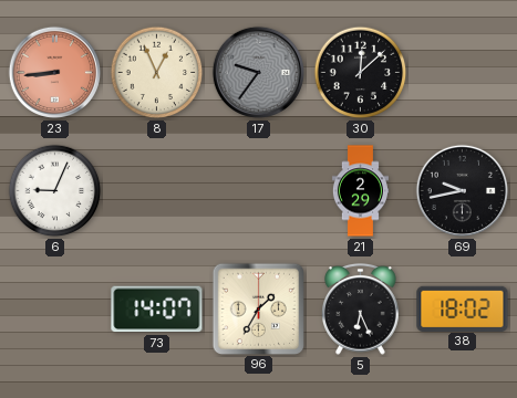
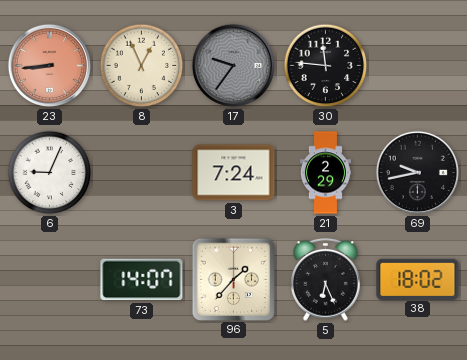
30: 12:08 -> 11:46
3: none -> 7:24
96: 1:35 -> 1:37
